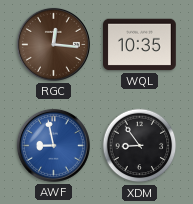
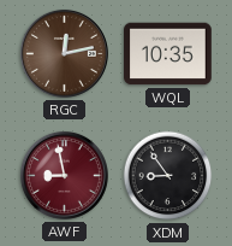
RGC: 12:16 -> 12:13
AWF dial: blue -> burgundy
